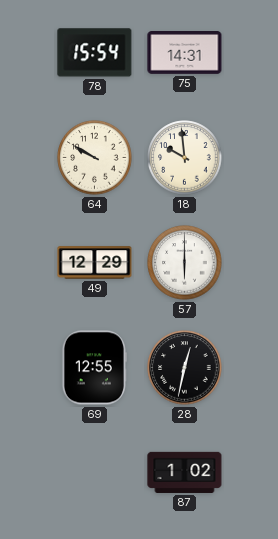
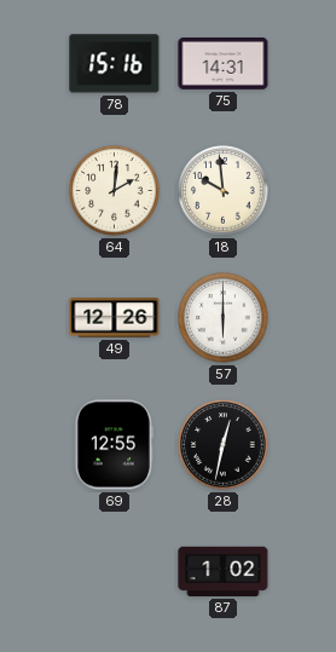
78: 15:54 -> 15:16
64: 9:50 -> 2:01
49: 12:29 -> 12:26
